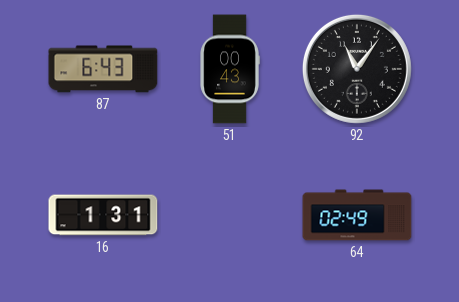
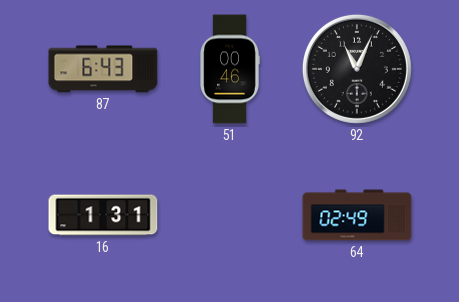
51: 00:43 -> 00:46
92: 11:06 -> 11:04
